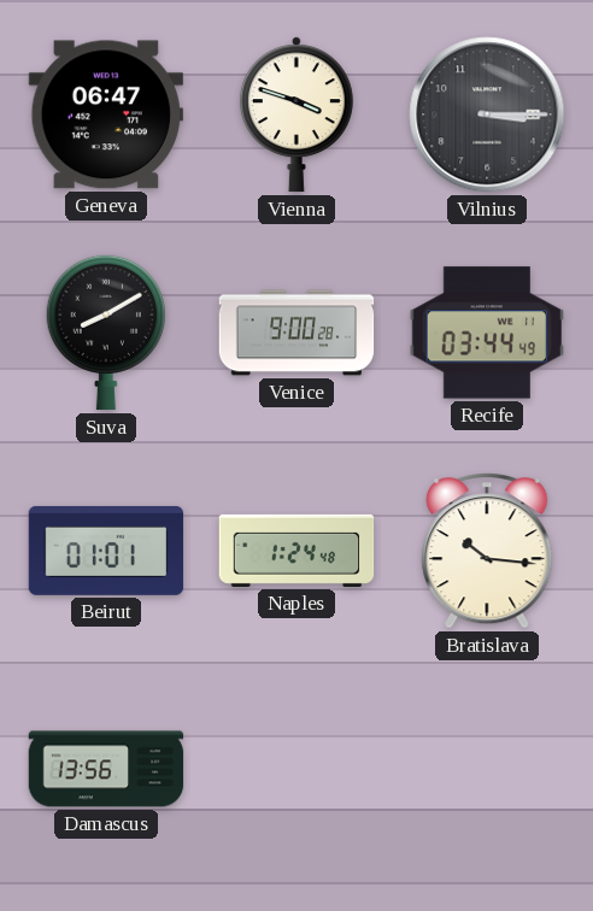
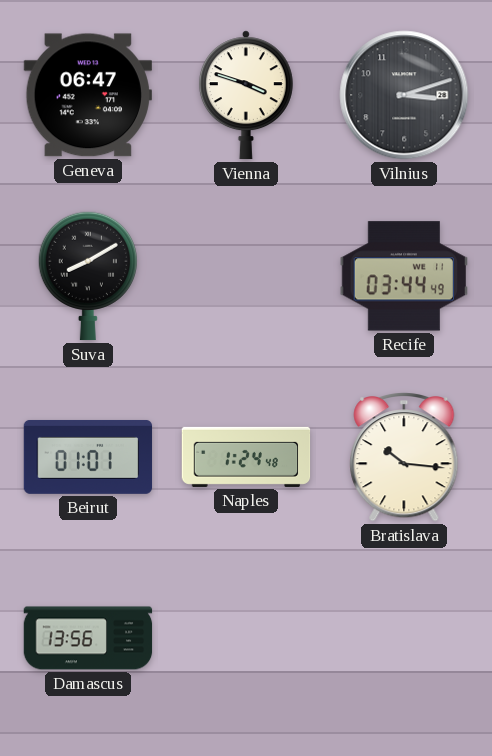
Vilnius: 3:15 -> 3:12
Venice: 9:00 -> none
